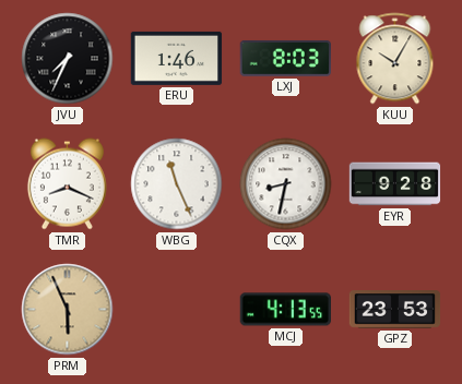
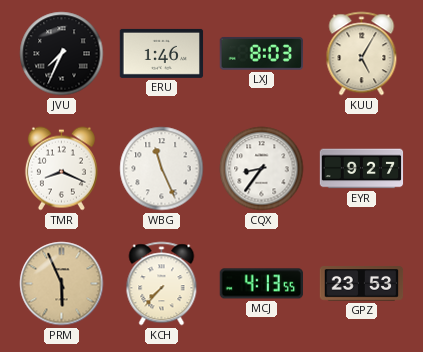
KUU: 10:05 -> 5:05
CQX: 8:32 -> 8:36
EYR: 9:28 -> 9:27
KCH: none -> 7:37
